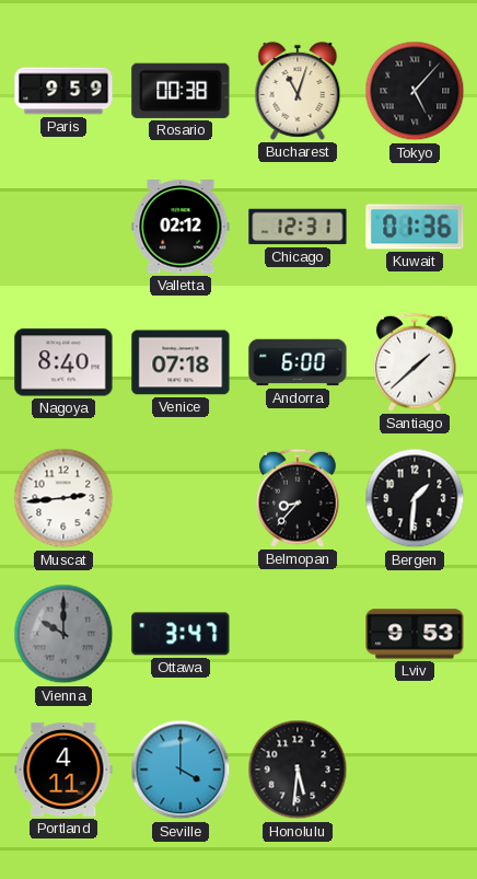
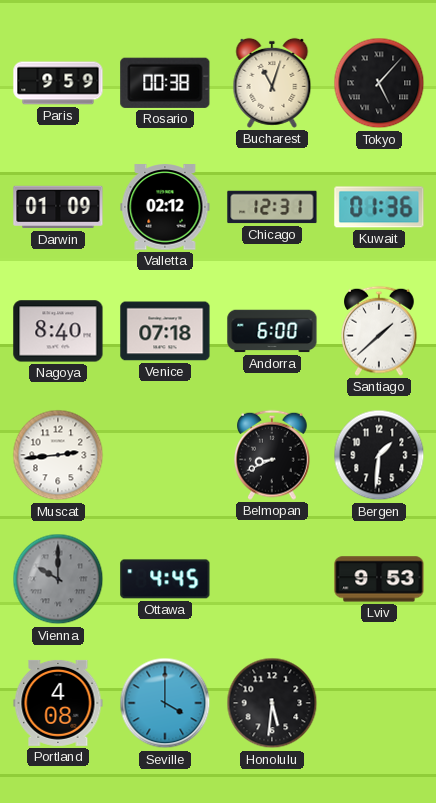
Darwin: none -> 01:09
Belmopan: 8:37 -> 8:41
Ottawa: 3:47 -> 4:45
Portland: 4:11 -> 4:08
